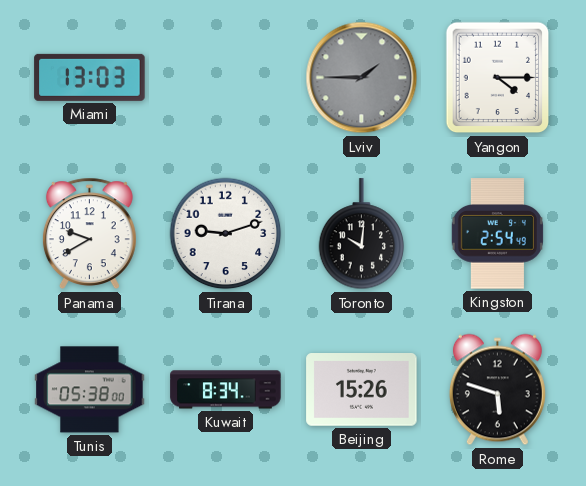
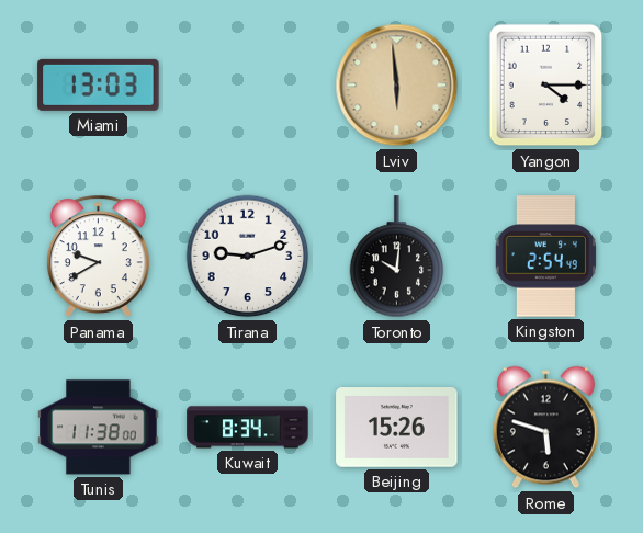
Lviv: 1:45 -> 5:59
Lviv dial: grey -> champagne
Tunis: 05:38 -> 11:38
